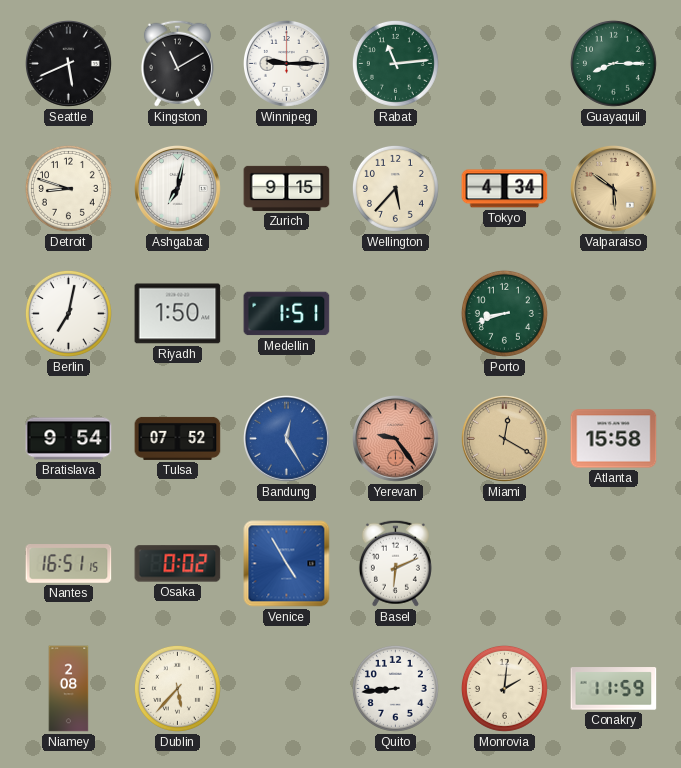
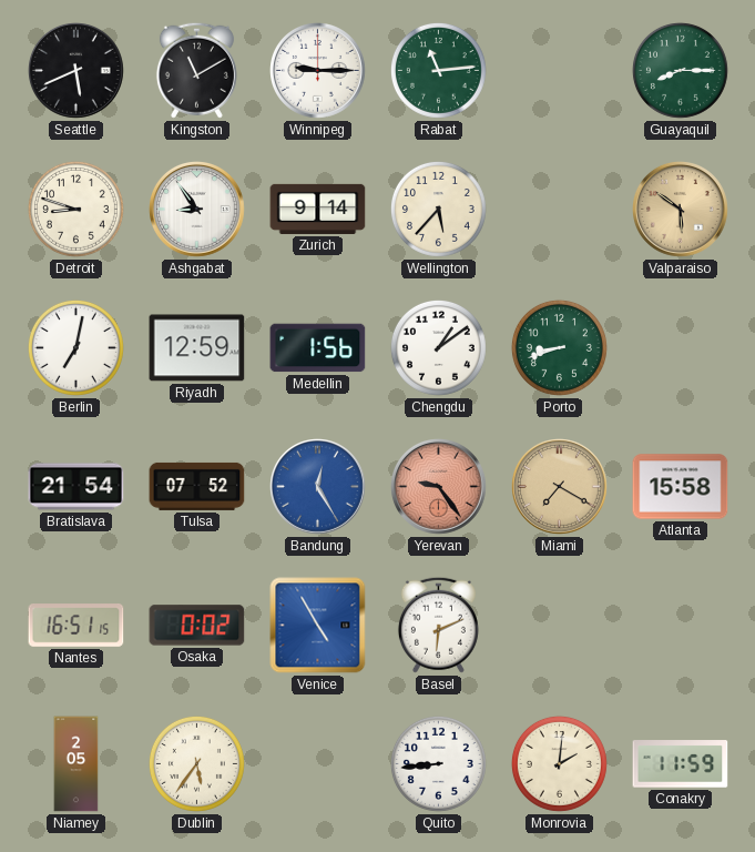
Ashgabat: 7:02 -> 8:54
Zurich: 9:15 -> 9:14
Tokyo: 4:34 -> none
Riyadh: 1:50 -> 12:59
Medellin: 1:51 -> 1:56
Chengdu: none -> 1:09
Bratislava: 9:54 -> 21:54
Miami: 12:20 -> 7:20
Niamey: 2:08 -> 2:05
Dublin: 5:37 -> 5:36
